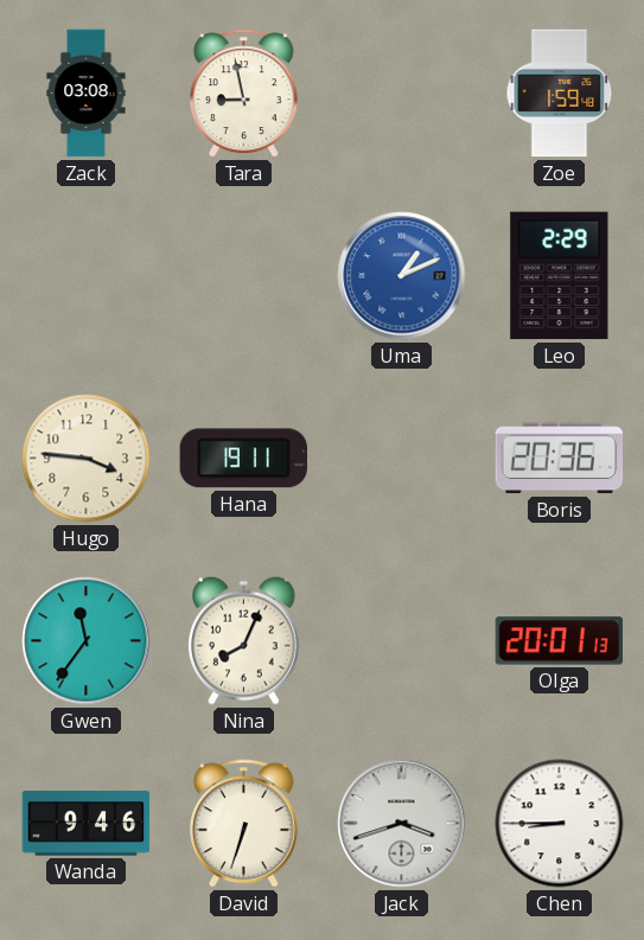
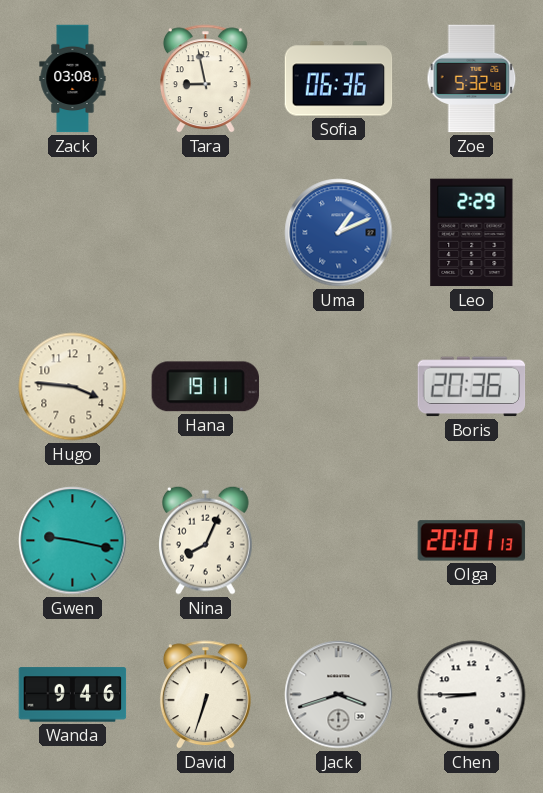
Sofia: none -> 06:36
Zoe: 1:59 -> 5:32
Gwen: 11:36 -> 9:17
